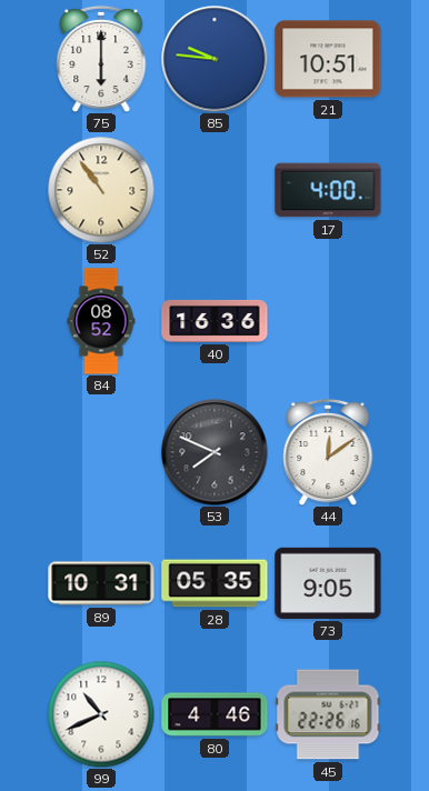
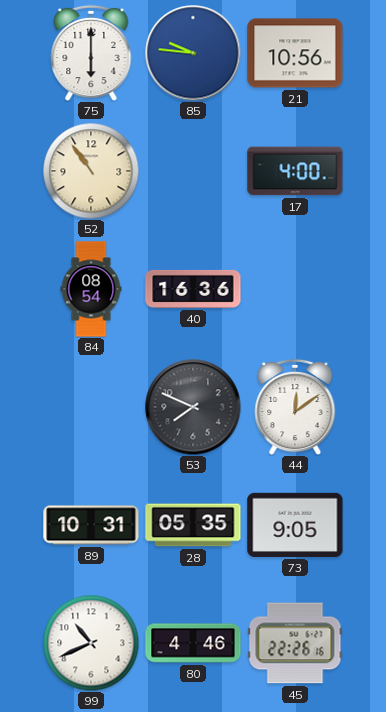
21: 10:51 -> 10:56
84: 08:52 -> 08:54
